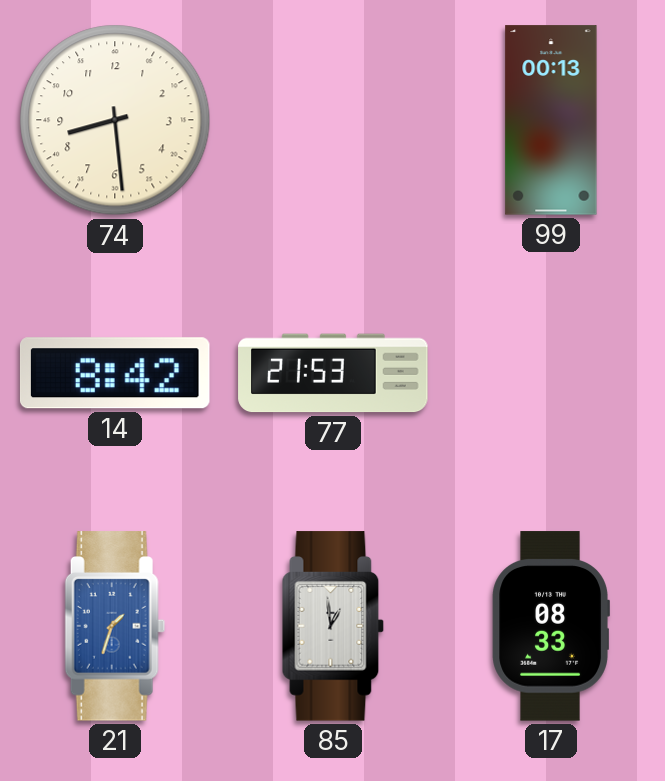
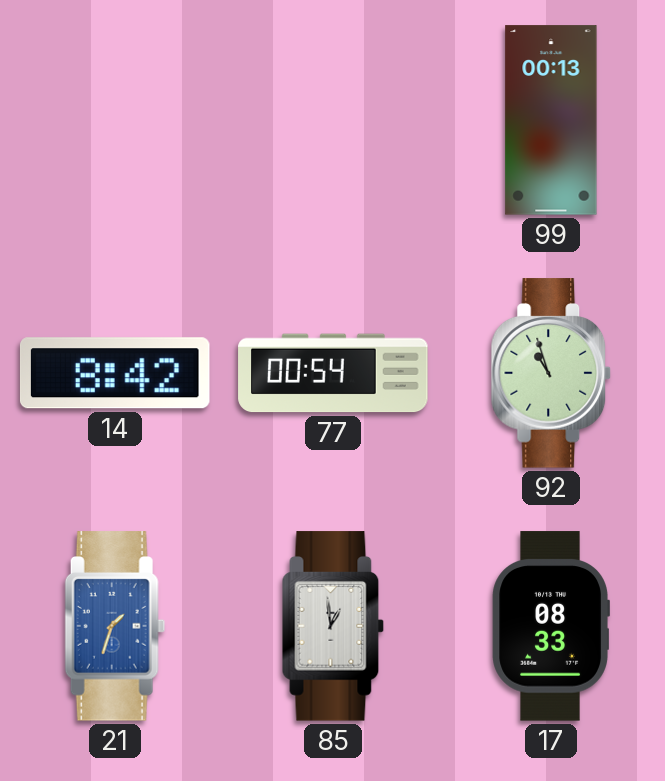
74: 8:29 -> none
77: 21:53 -> 00:54
92: none -> 10:57
